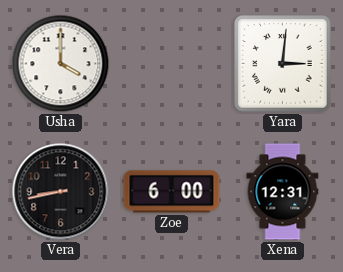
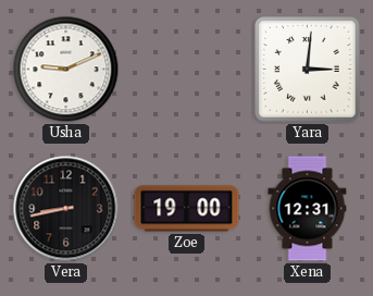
Usha: 4:00 -> 9:11
Zoe: 6:00 -> 19:00
